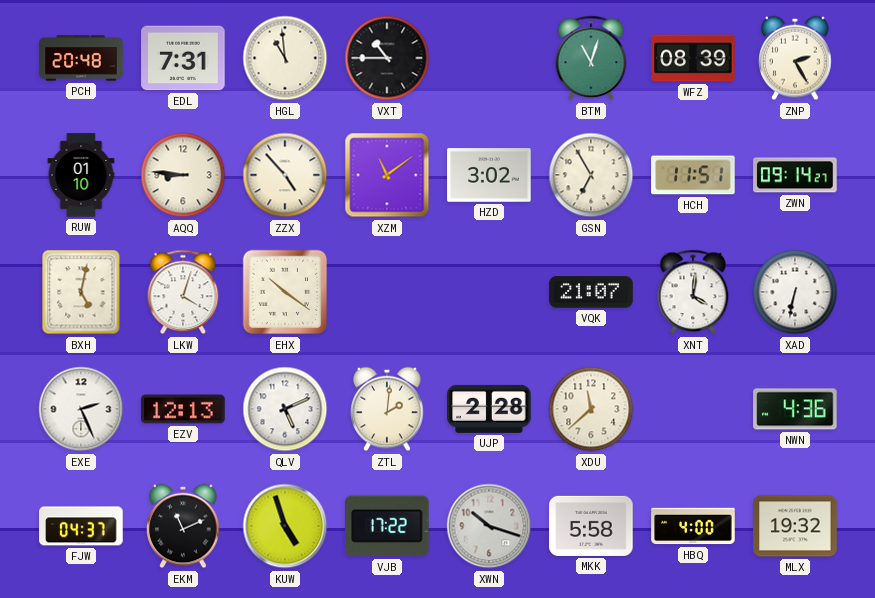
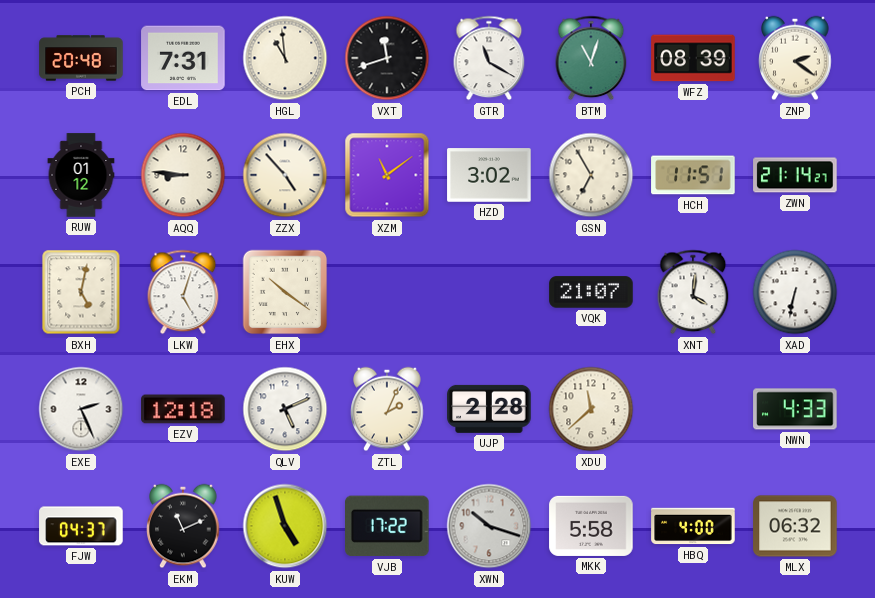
VXT: 10:45 -> 11:42
GTR: none -> 11:20
ZNP: 2:25 -> 2:21
RUW: 01:10 -> 01:12
ZWN: 09:14 -> 21:14
LKW: 4:03 -> 5:03
EZV: 12:13 -> 12:18
ZTL: 2:01 -> 2:04
NWN: 4:36 -> 4:33
MLX: 19:32 -> 06:32
